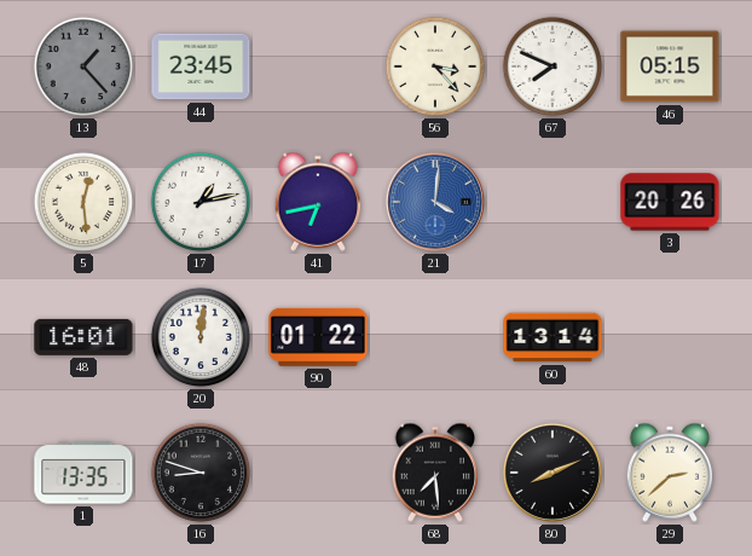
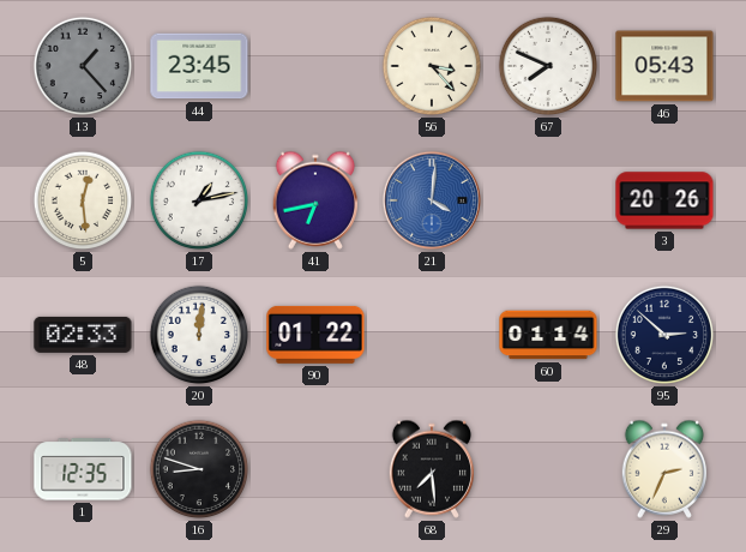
46: 05:15 -> 05:43
48: 16:01 -> 02:33
60: 13:14 -> 01:14
95: none -> 2:52
1: 13:35 -> 12:35
80: 8:11 -> none
29: 2:38 -> 2:34
